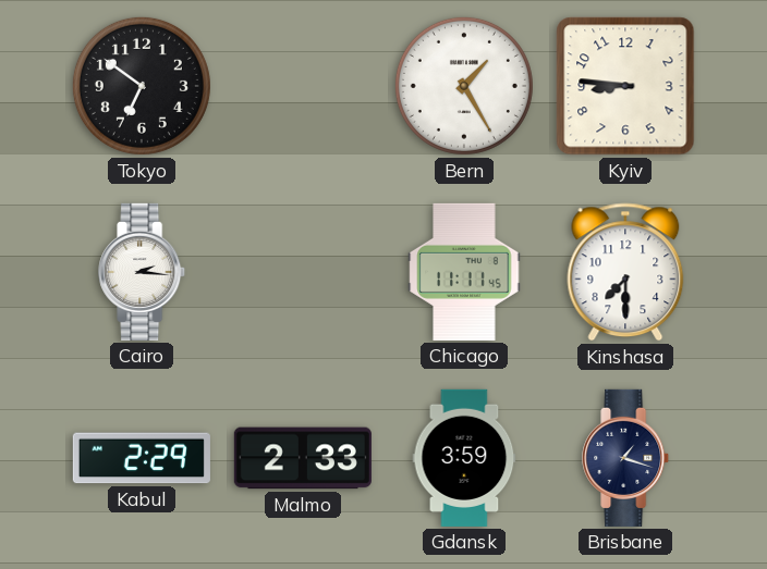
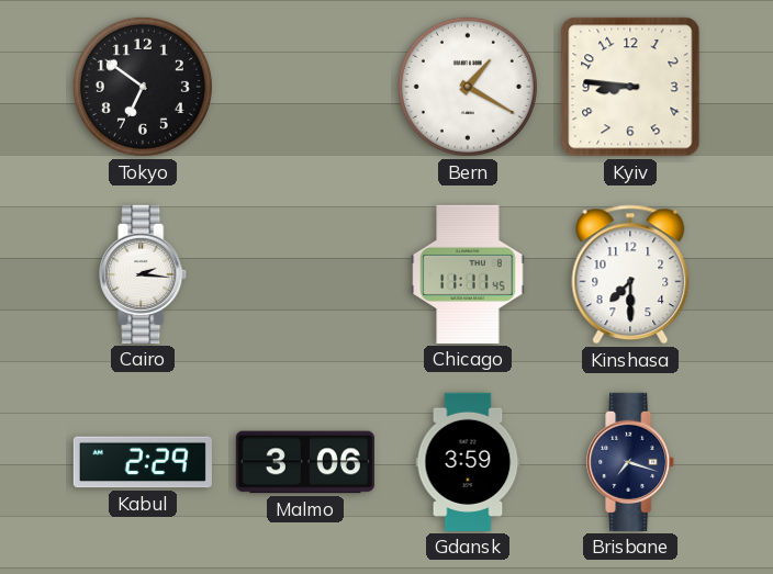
Bern: 1:25 -> 1:20
Malmo: 2:33 -> 3:06
Brisbane: 1:18 -> 7:18
